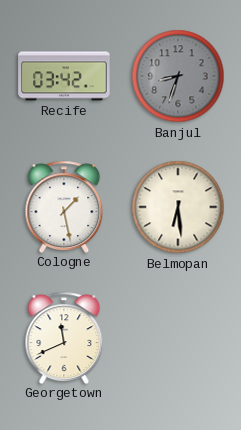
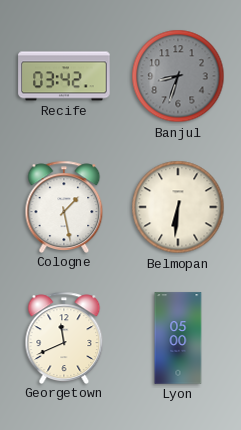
Belmopan: 6:29 -> 6:31
Lyon: none -> 05:00
